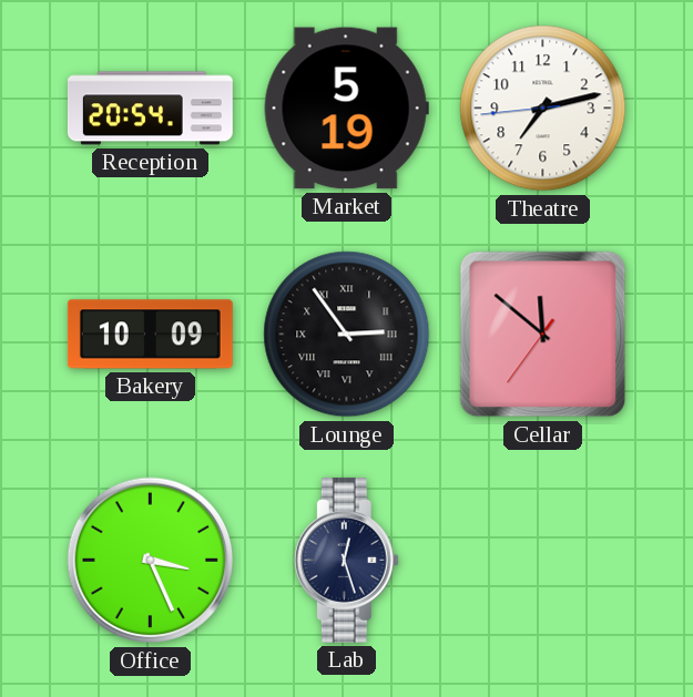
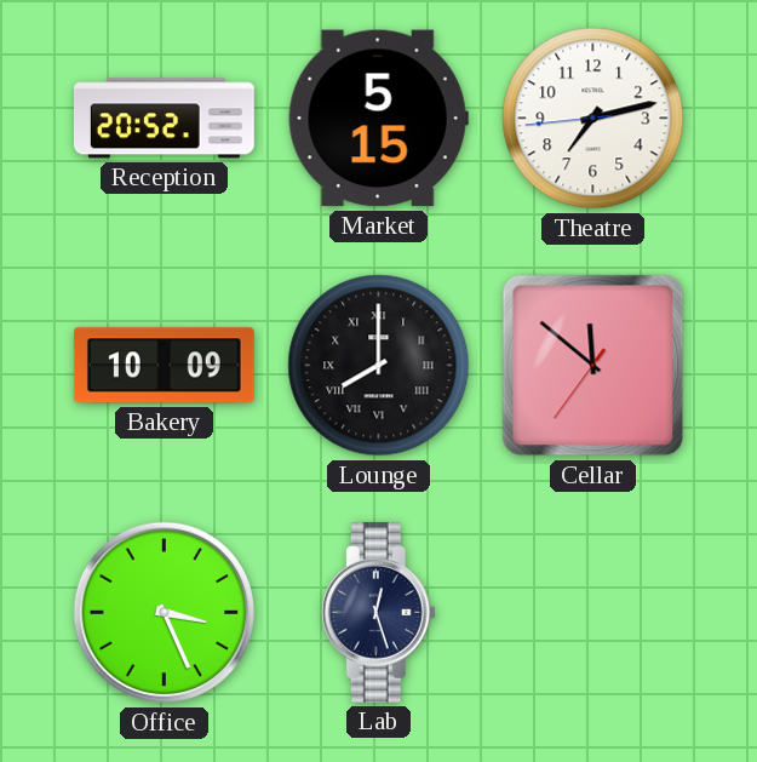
Reception: 20:54 -> 20:52
Market: 5:19 -> 5:15
Lounge: 2:54 -> 8:00
